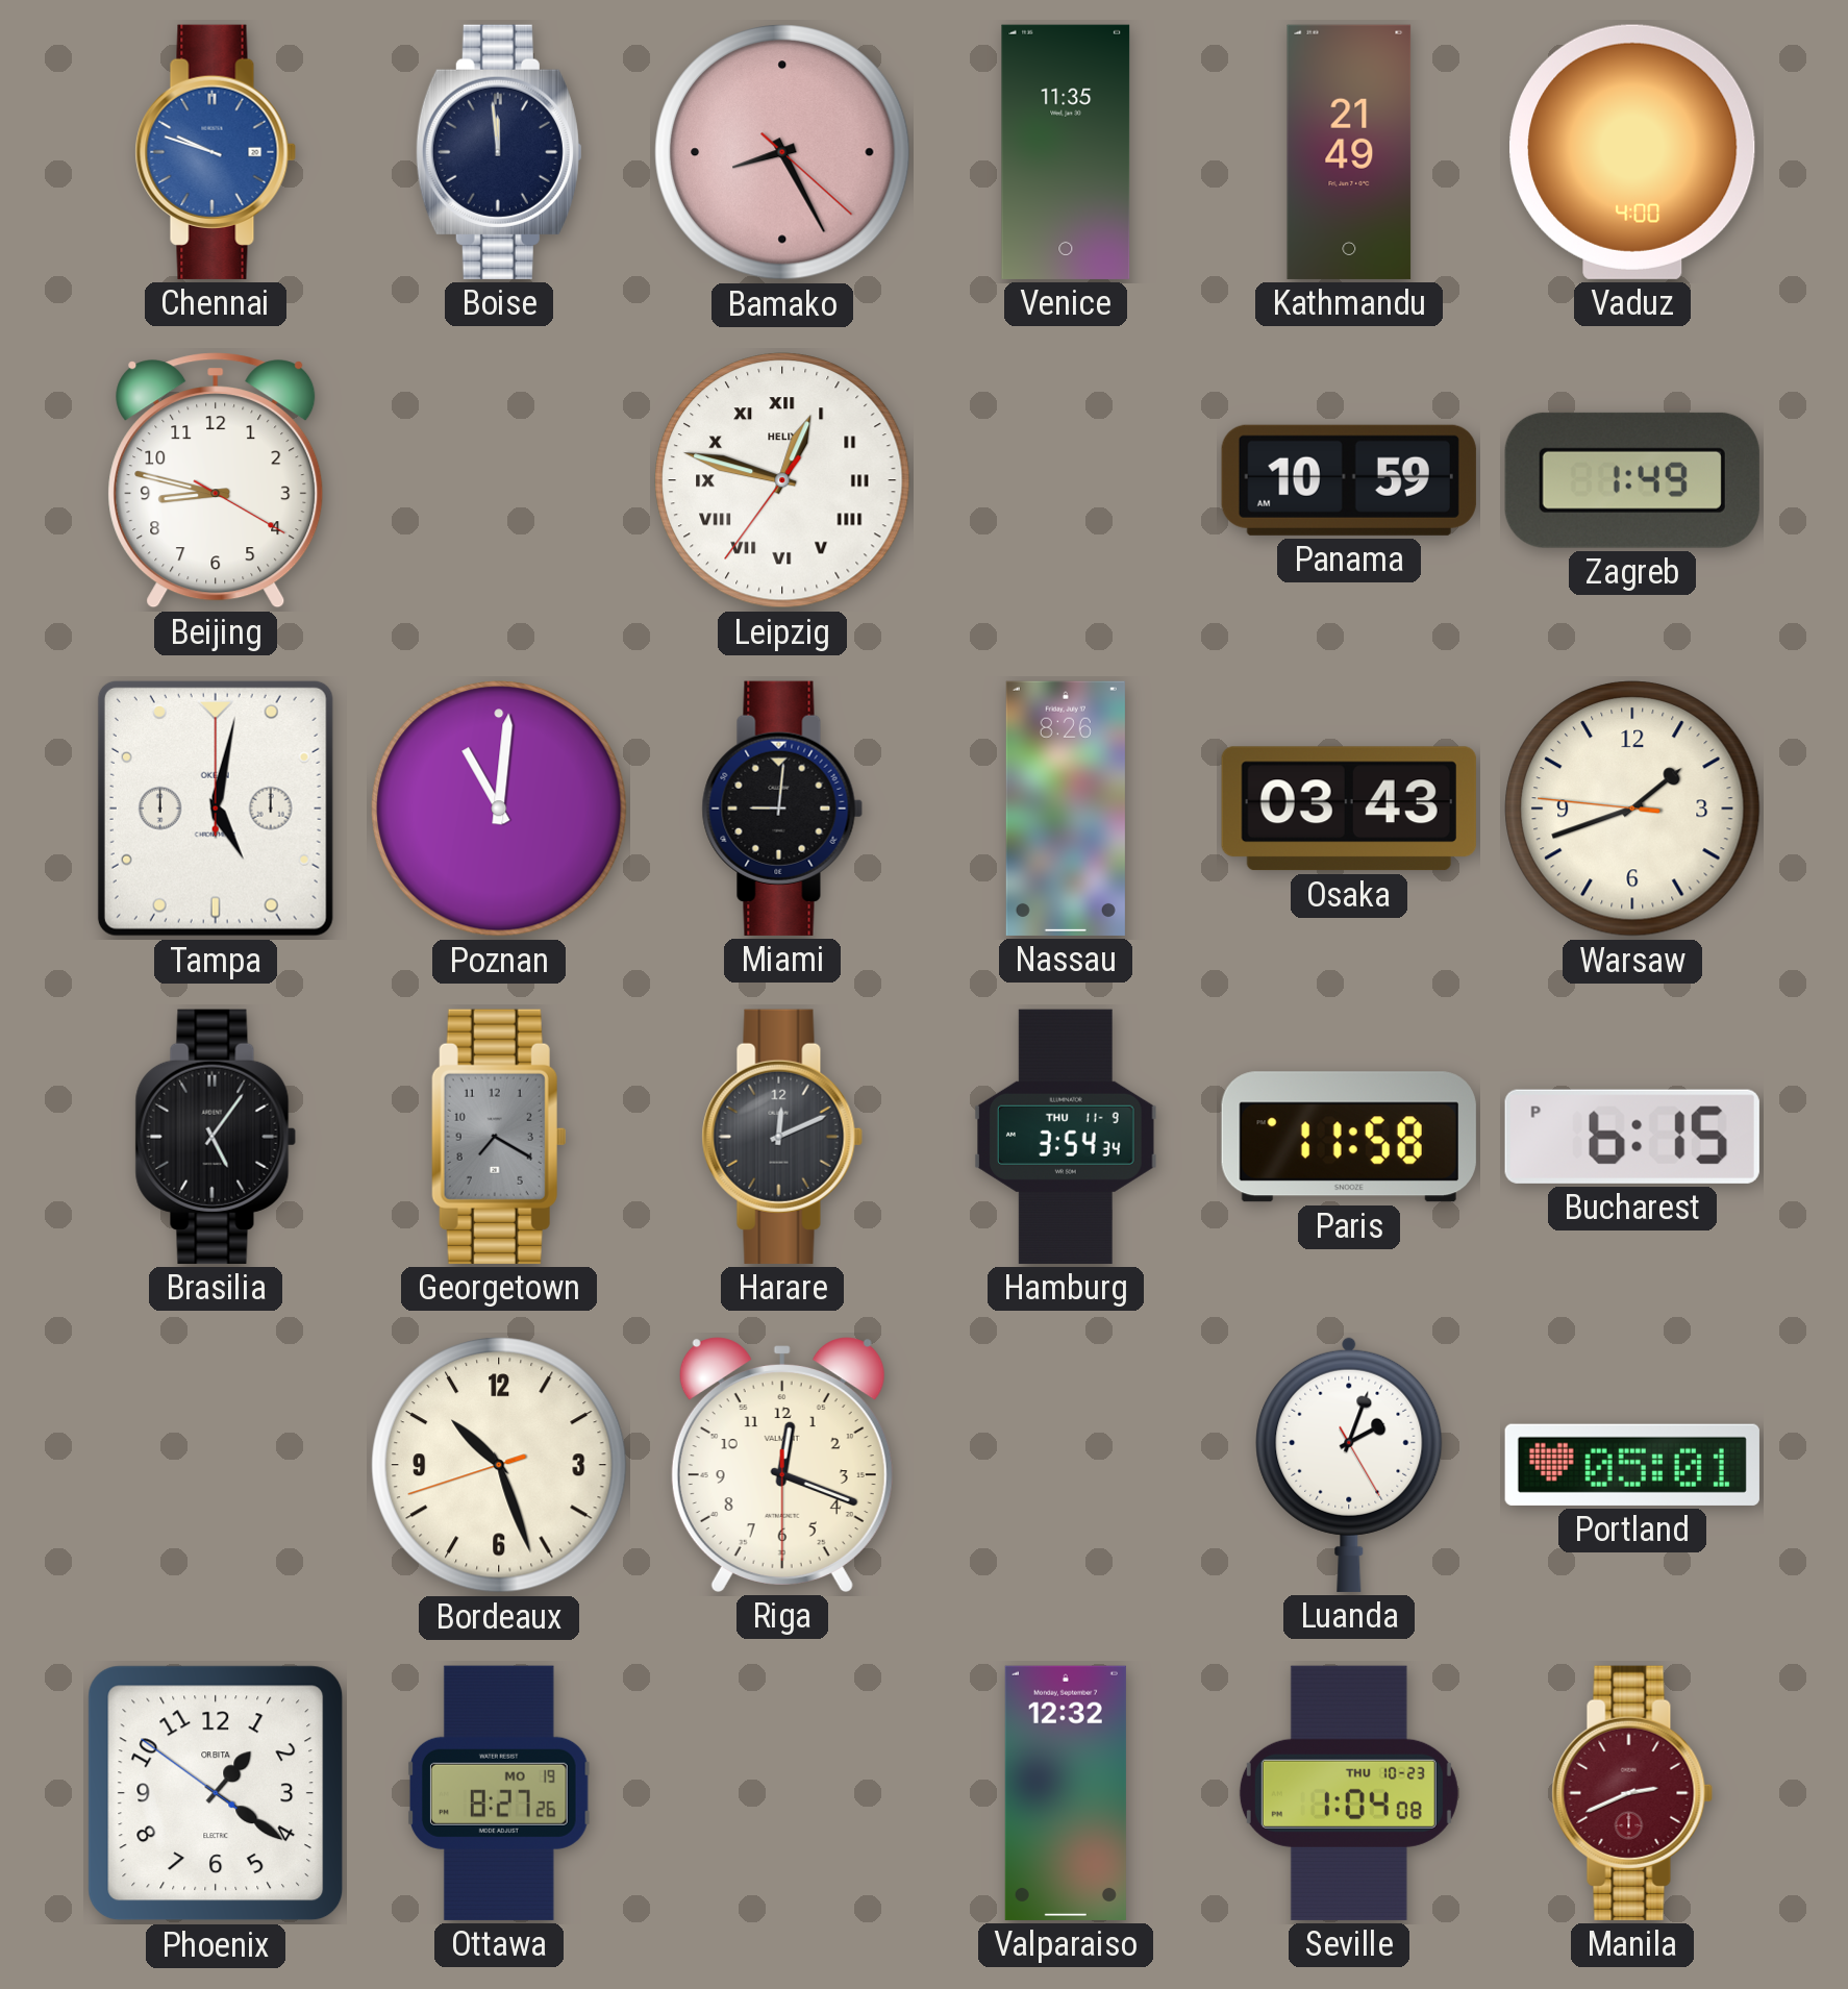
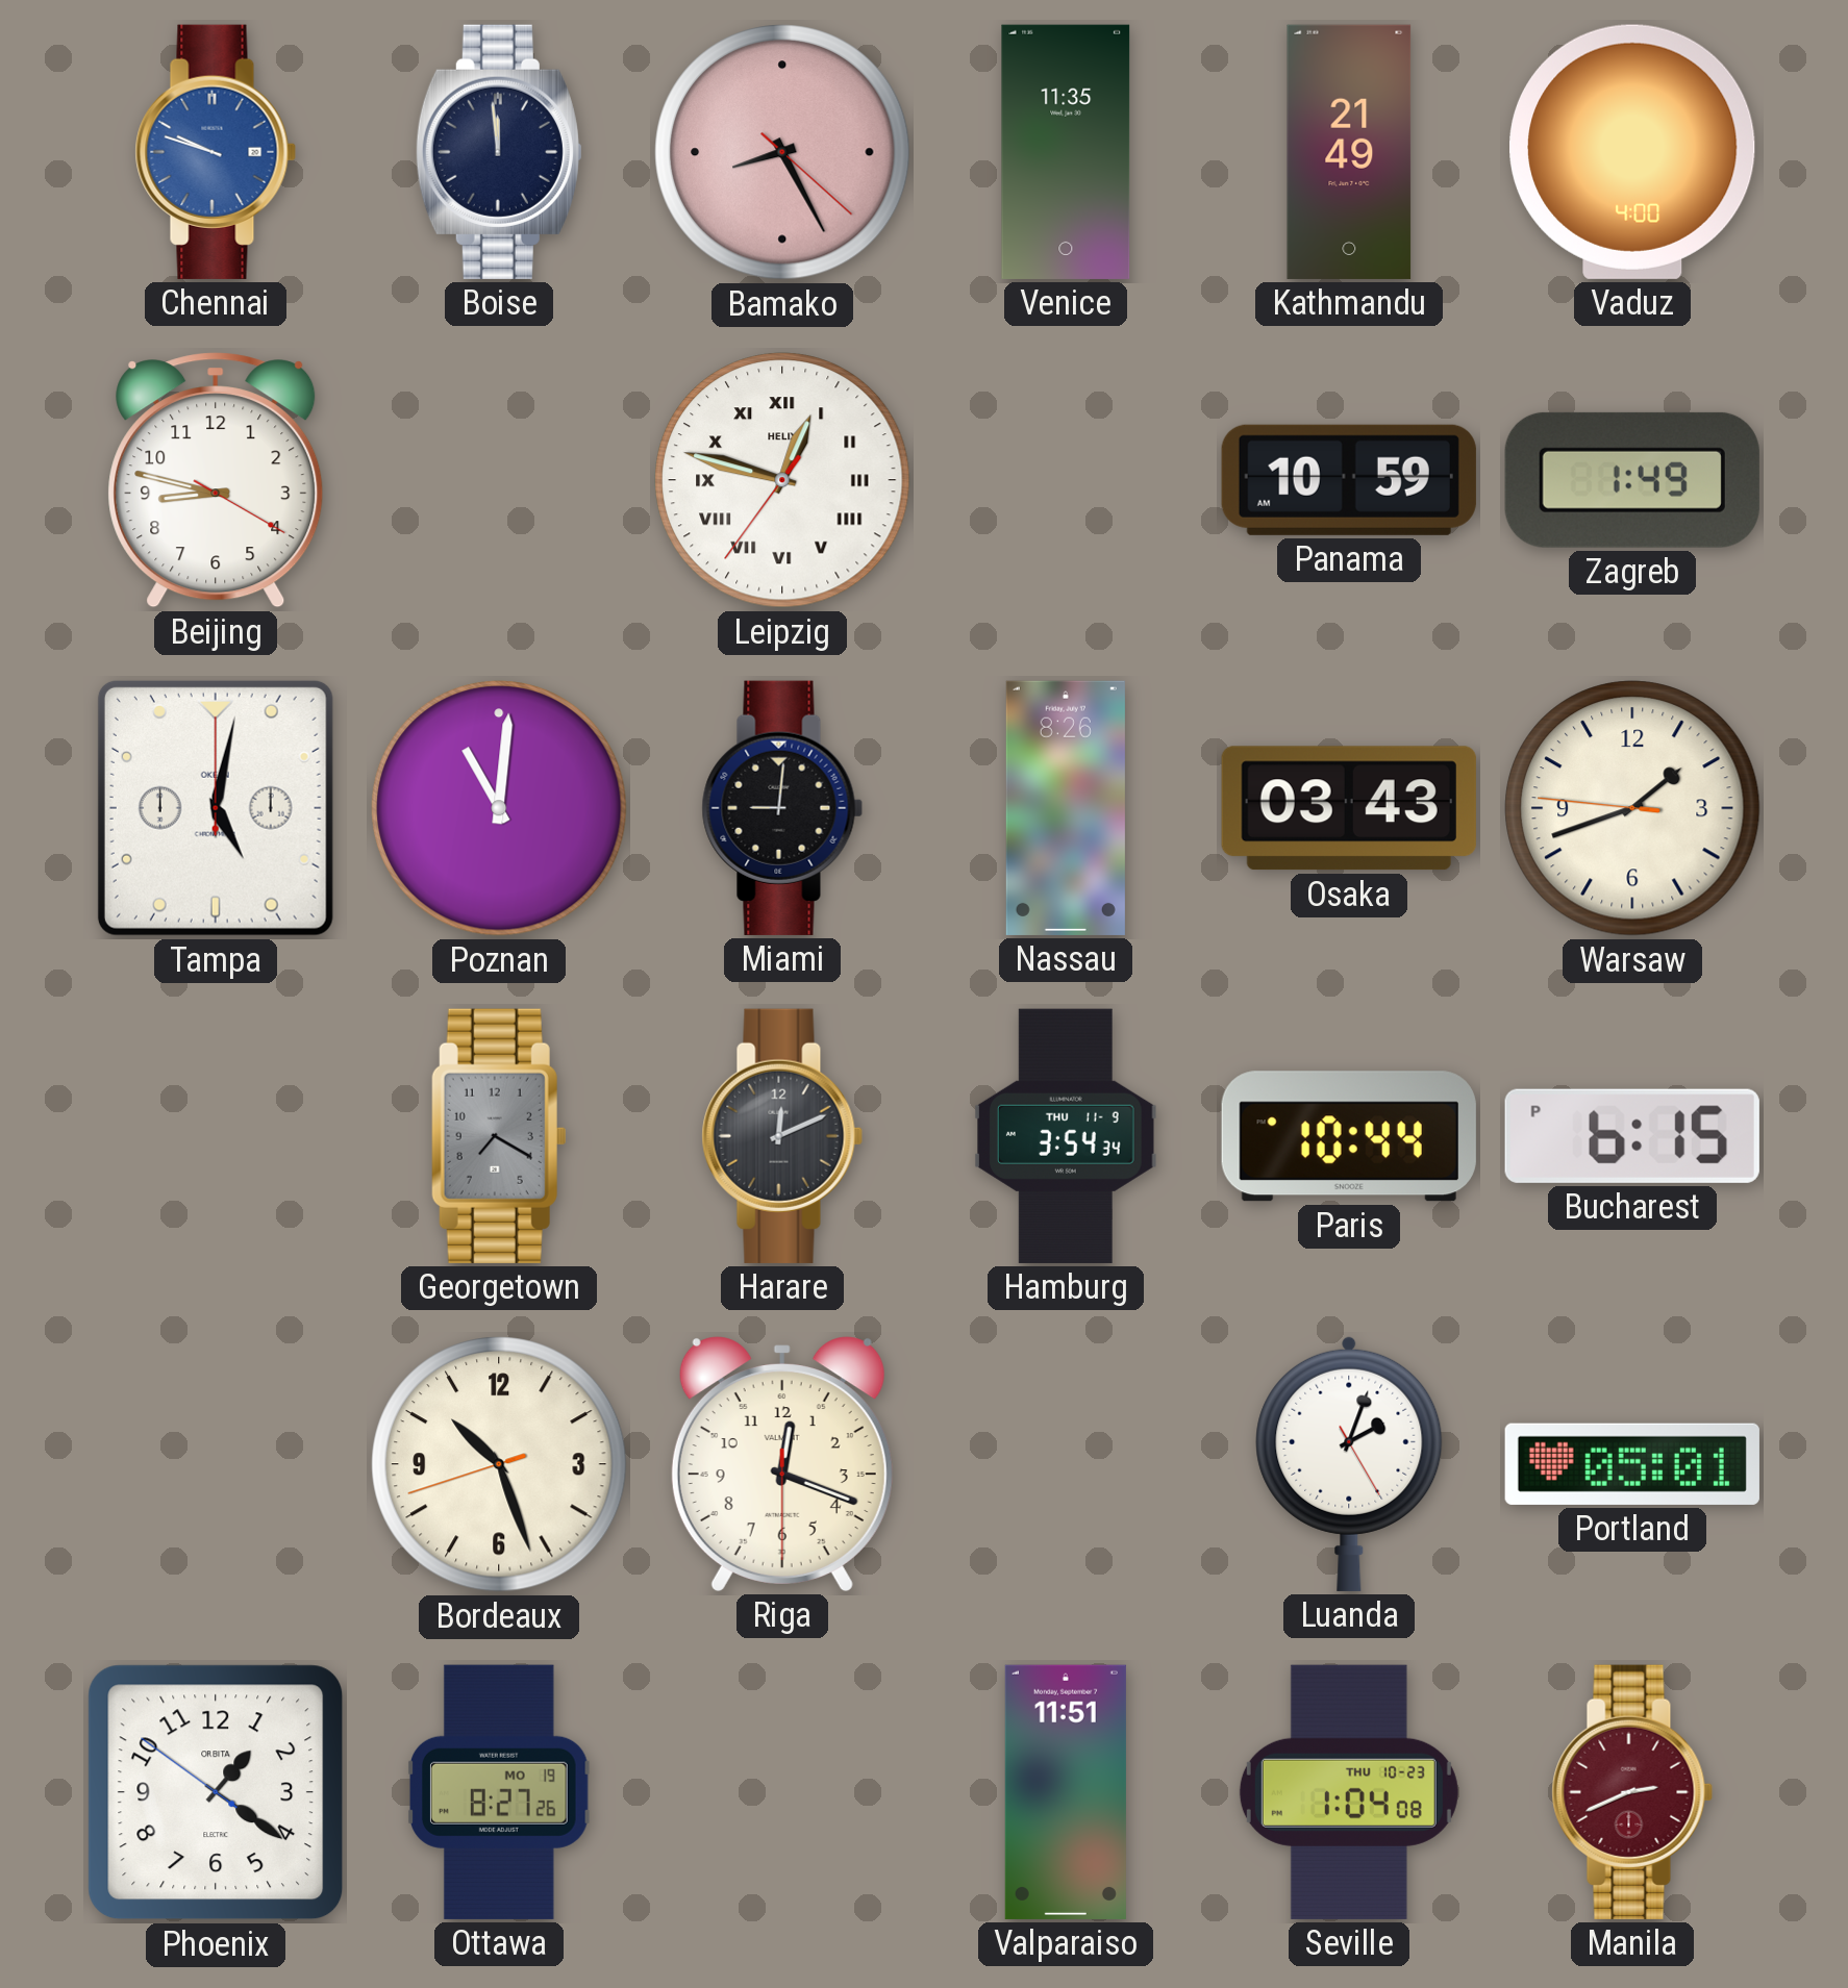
Brasilia: 5:06 -> none
Paris: 11:58 -> 10:44
Valparaiso: 12:32 -> 11:51
